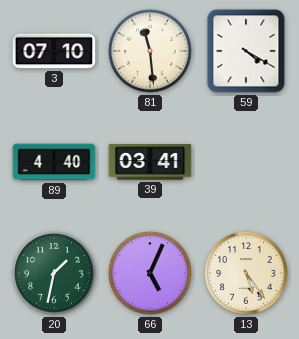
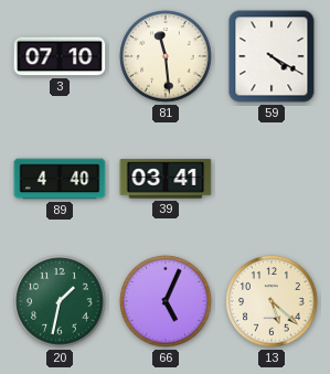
13: 5:24 -> 5:22
